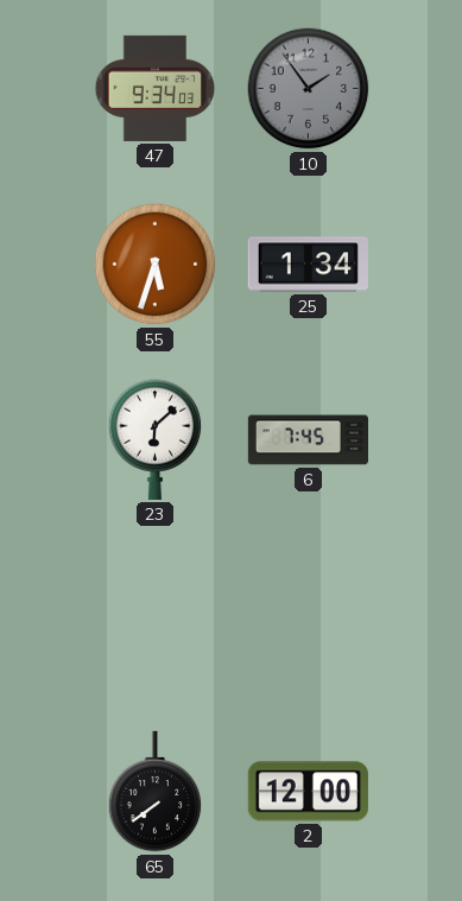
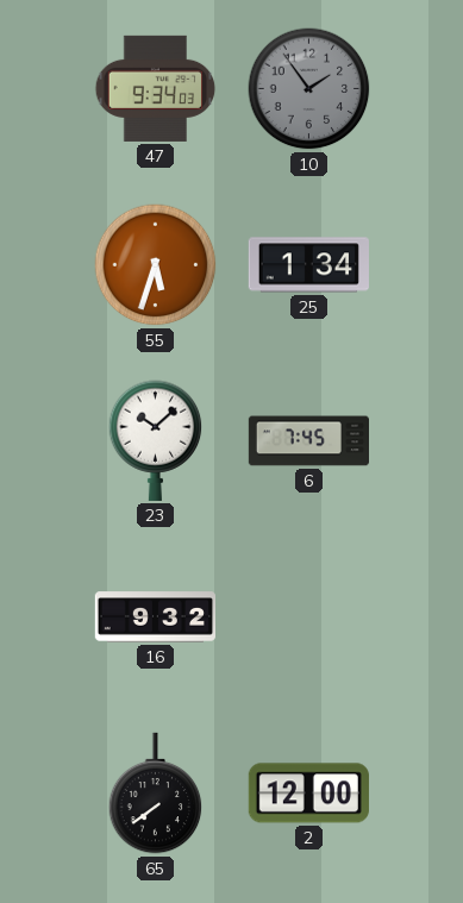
23: 6:08 -> 10:08
16: none -> 9:32
